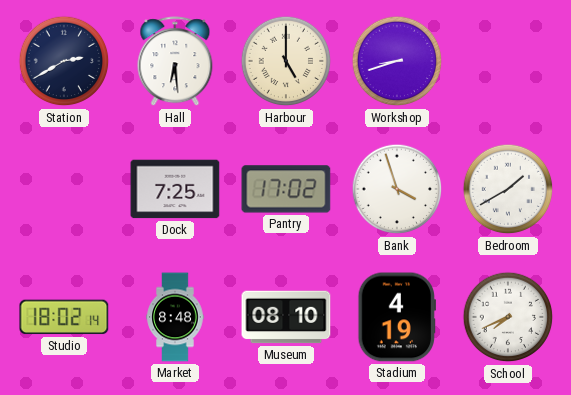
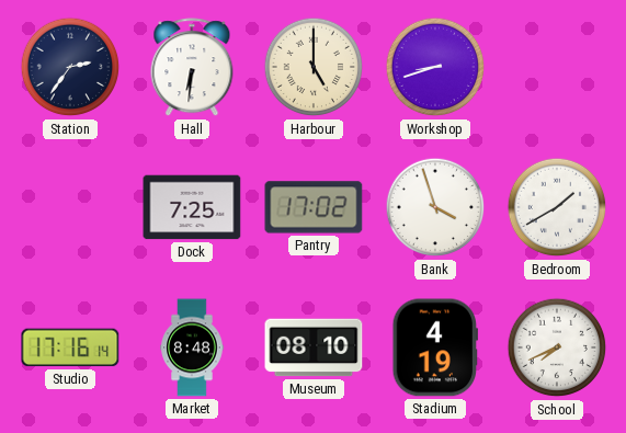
Station: 2:40 -> 2:36
Hall: 6:29 -> 6:31
Studio: 18:02 -> 17:16
